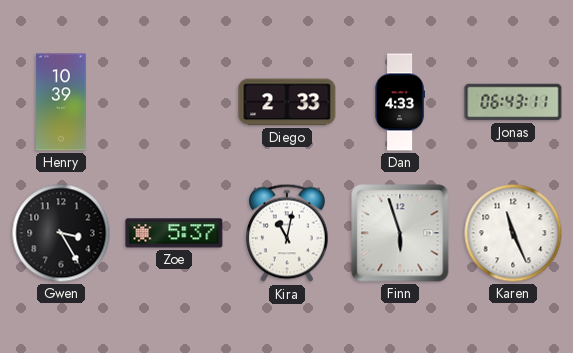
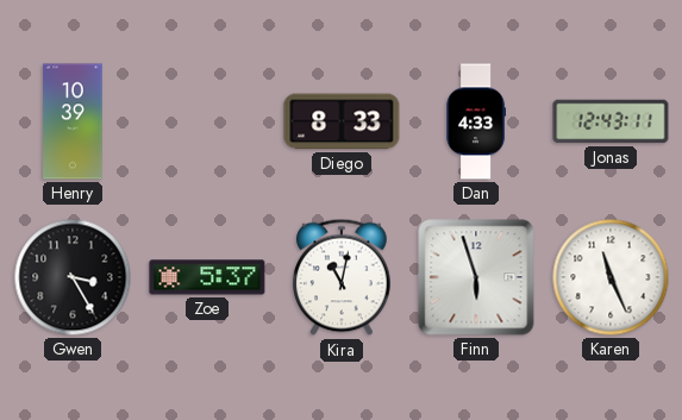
Diego: 2:33 -> 8:33
Jonas: 06:43 -> 12:43
